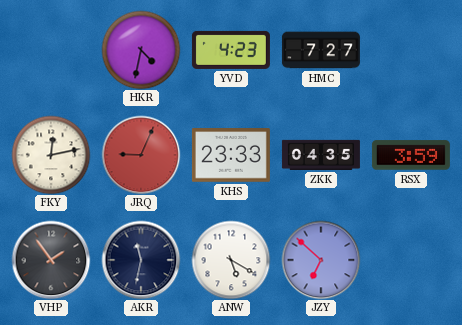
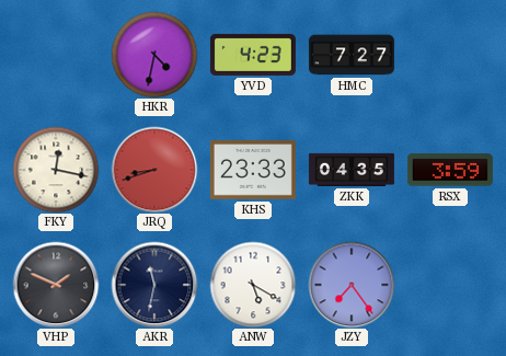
FKY: 12:13 -> 12:17
JRQ: 9:04 -> 8:42
VHP: 1:54 -> 1:49
JZY: 6:52 -> 7:24
